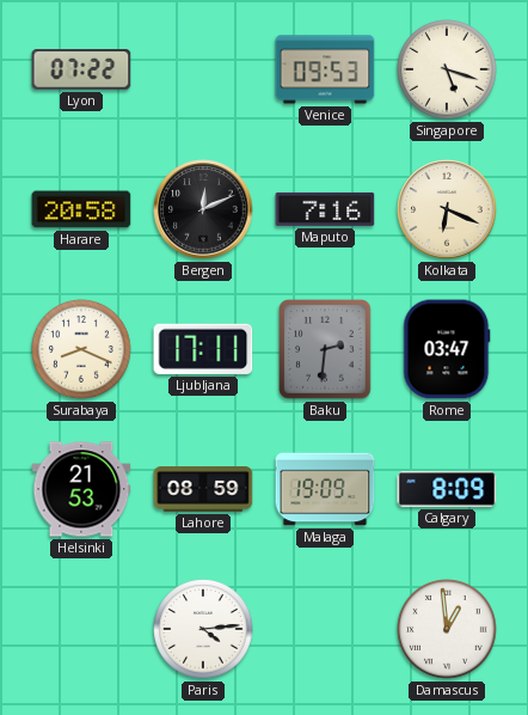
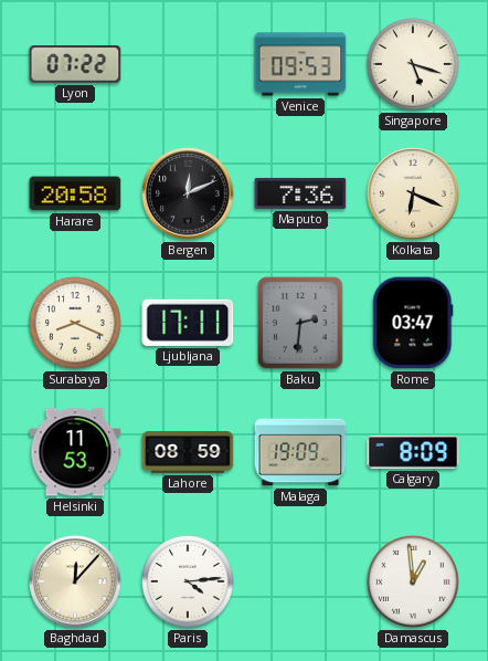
Maputo: 7:16 -> 7:36
Helsinki: 21:53 -> 11:53
Baghdad: none -> 12:07
